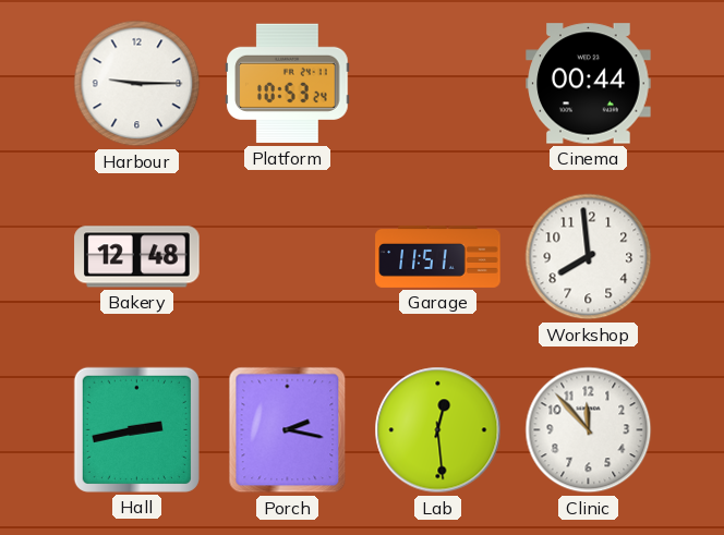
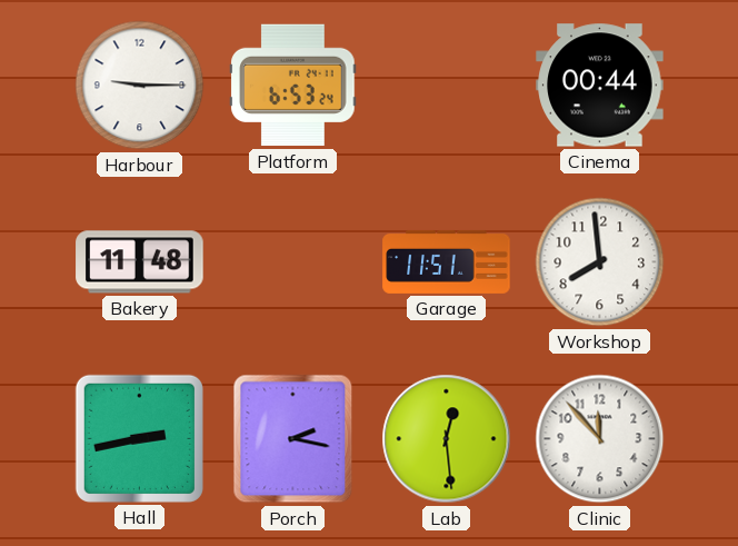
Platform: 10:53 -> 6:53
Bakery: 12:48 -> 11:48
